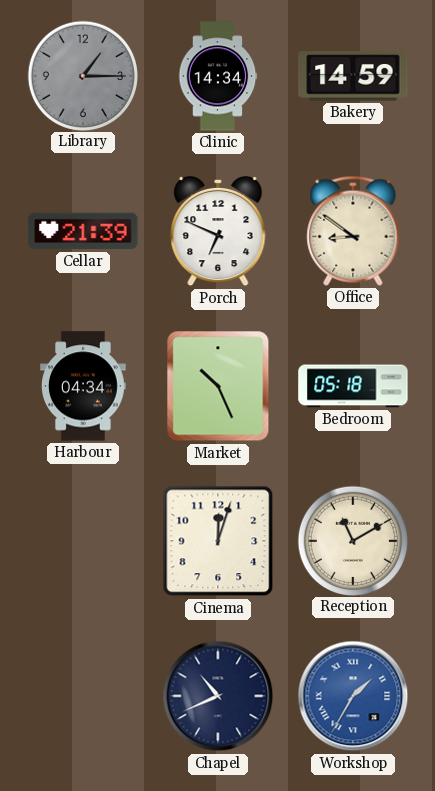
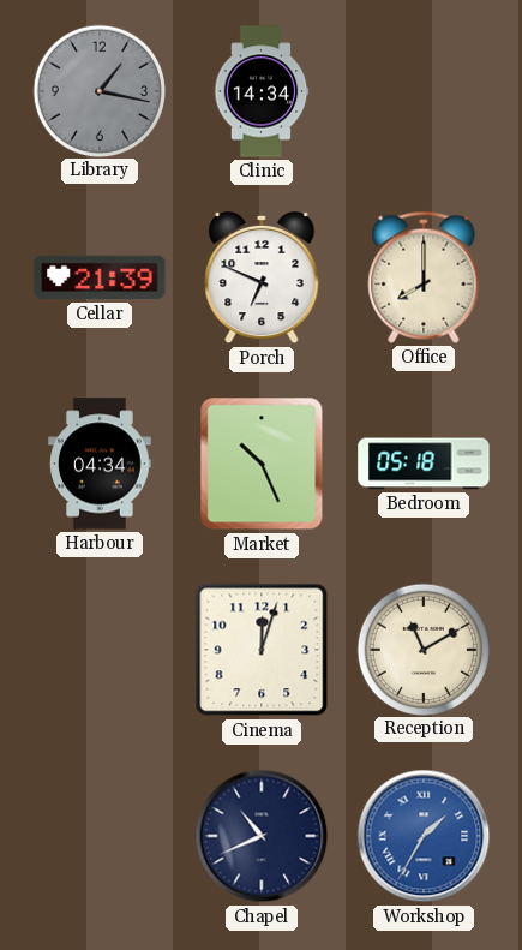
Library: 1:15 -> 1:17
Bakery: 14:59 -> none
Office: 8:51 -> 8:00
